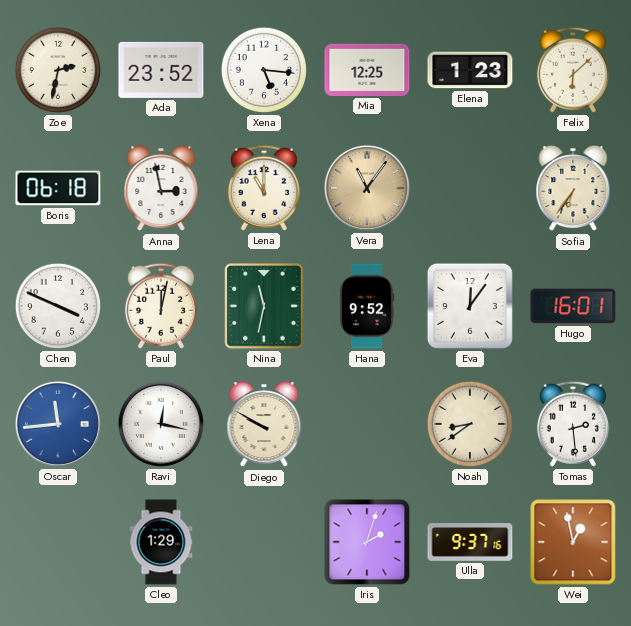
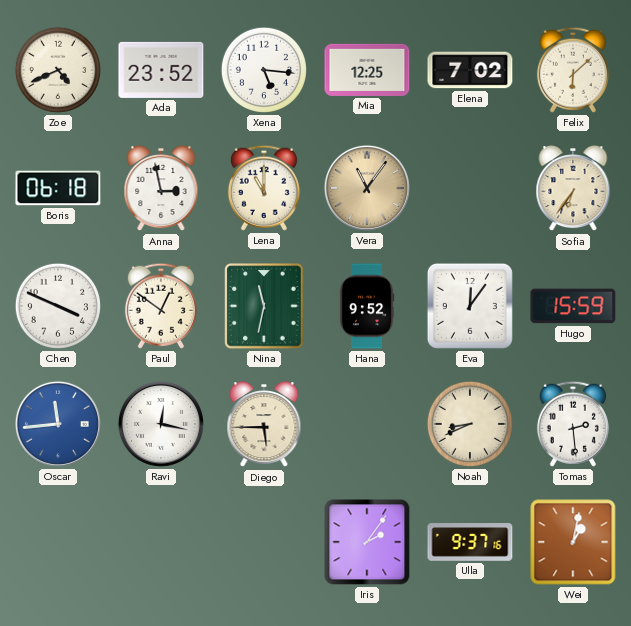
Zoe: 2:32 -> 4:41
Elena: 1:23 -> 7:02
Paul: 12:02 -> 12:51
Hugo: 16:01 -> 15:59
Diego: 9:50 -> 5:45
Noah: 8:39 -> 8:41
Cleo: 1:29 -> none
Iris: 2:03 -> 2:06
Wei: 12:58 -> 1:02
